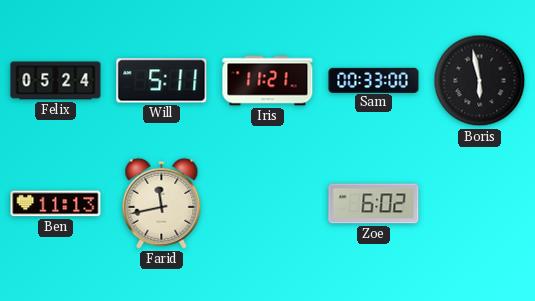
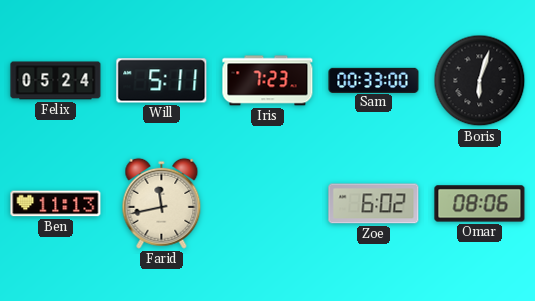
Iris: 11:21 -> 7:23
Boris: 5:58 -> 6:03
Omar: none -> 08:06
